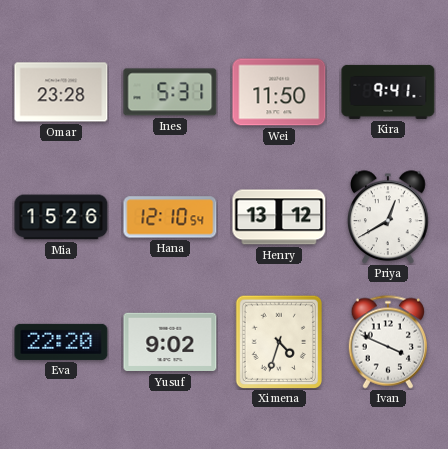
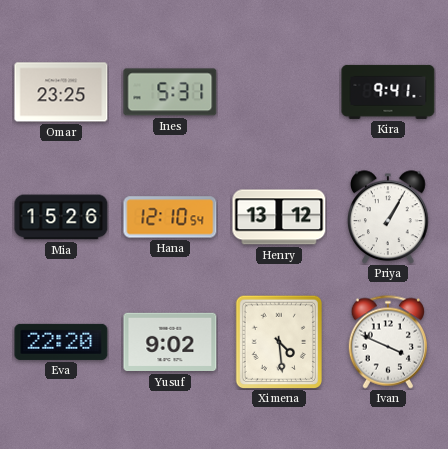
Omar: 23:28 -> 23:25
Wei: 11:50 -> none
Priya: 12:40 -> 1:05
Ximena: 4:33 -> 4:29
